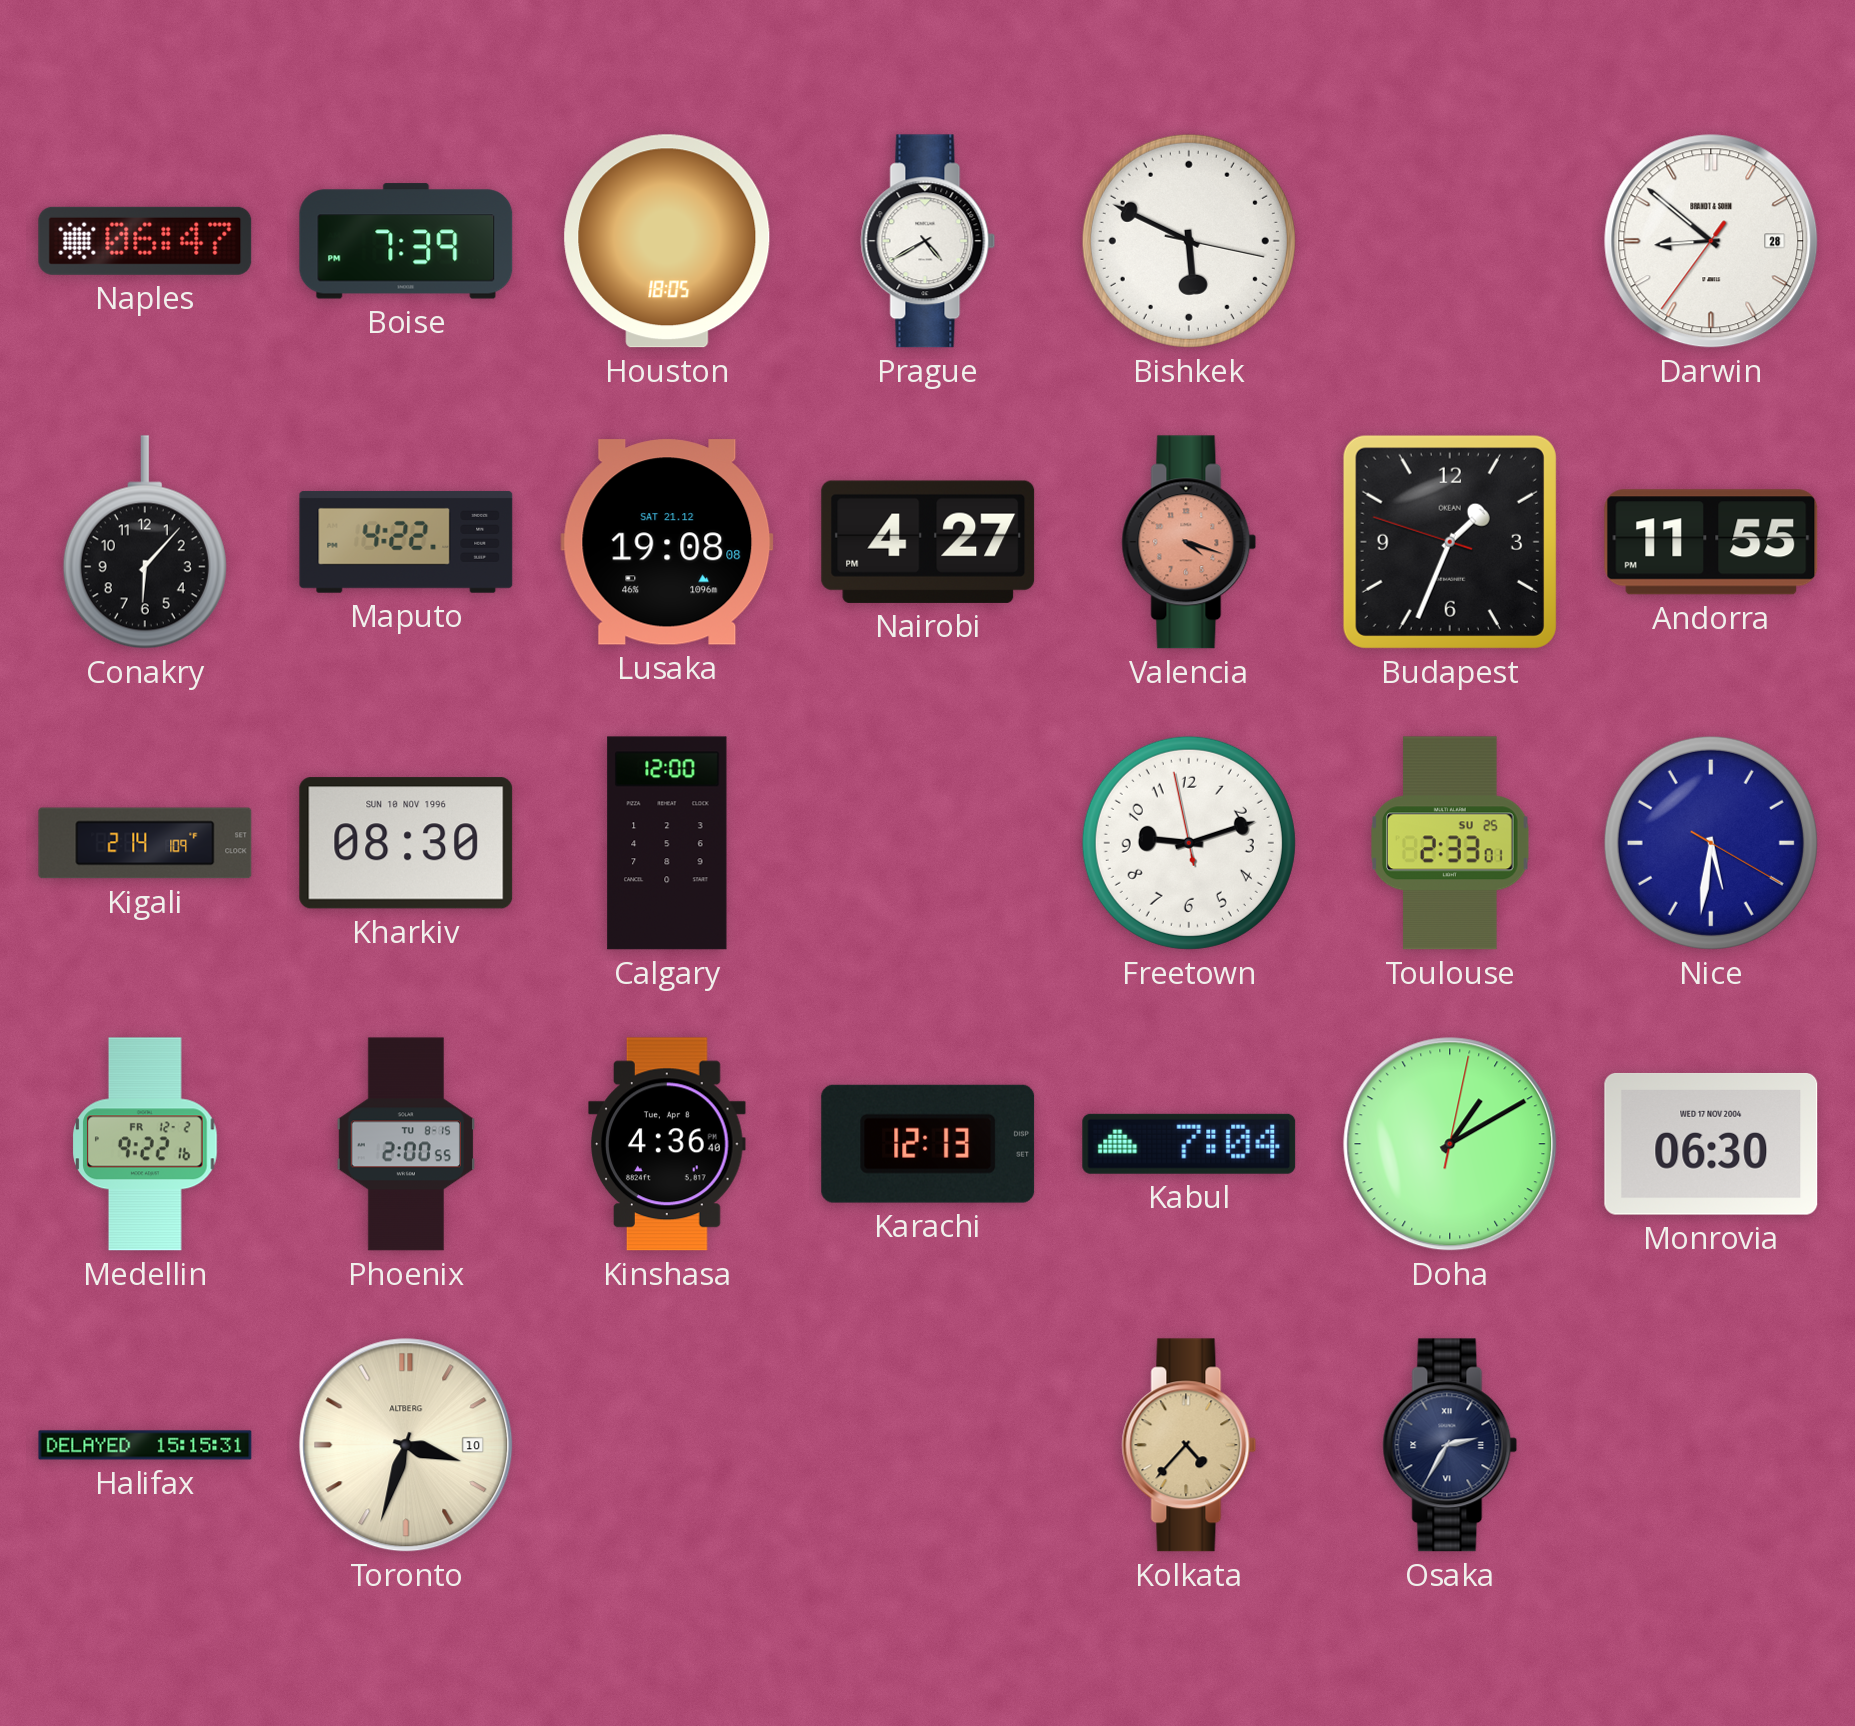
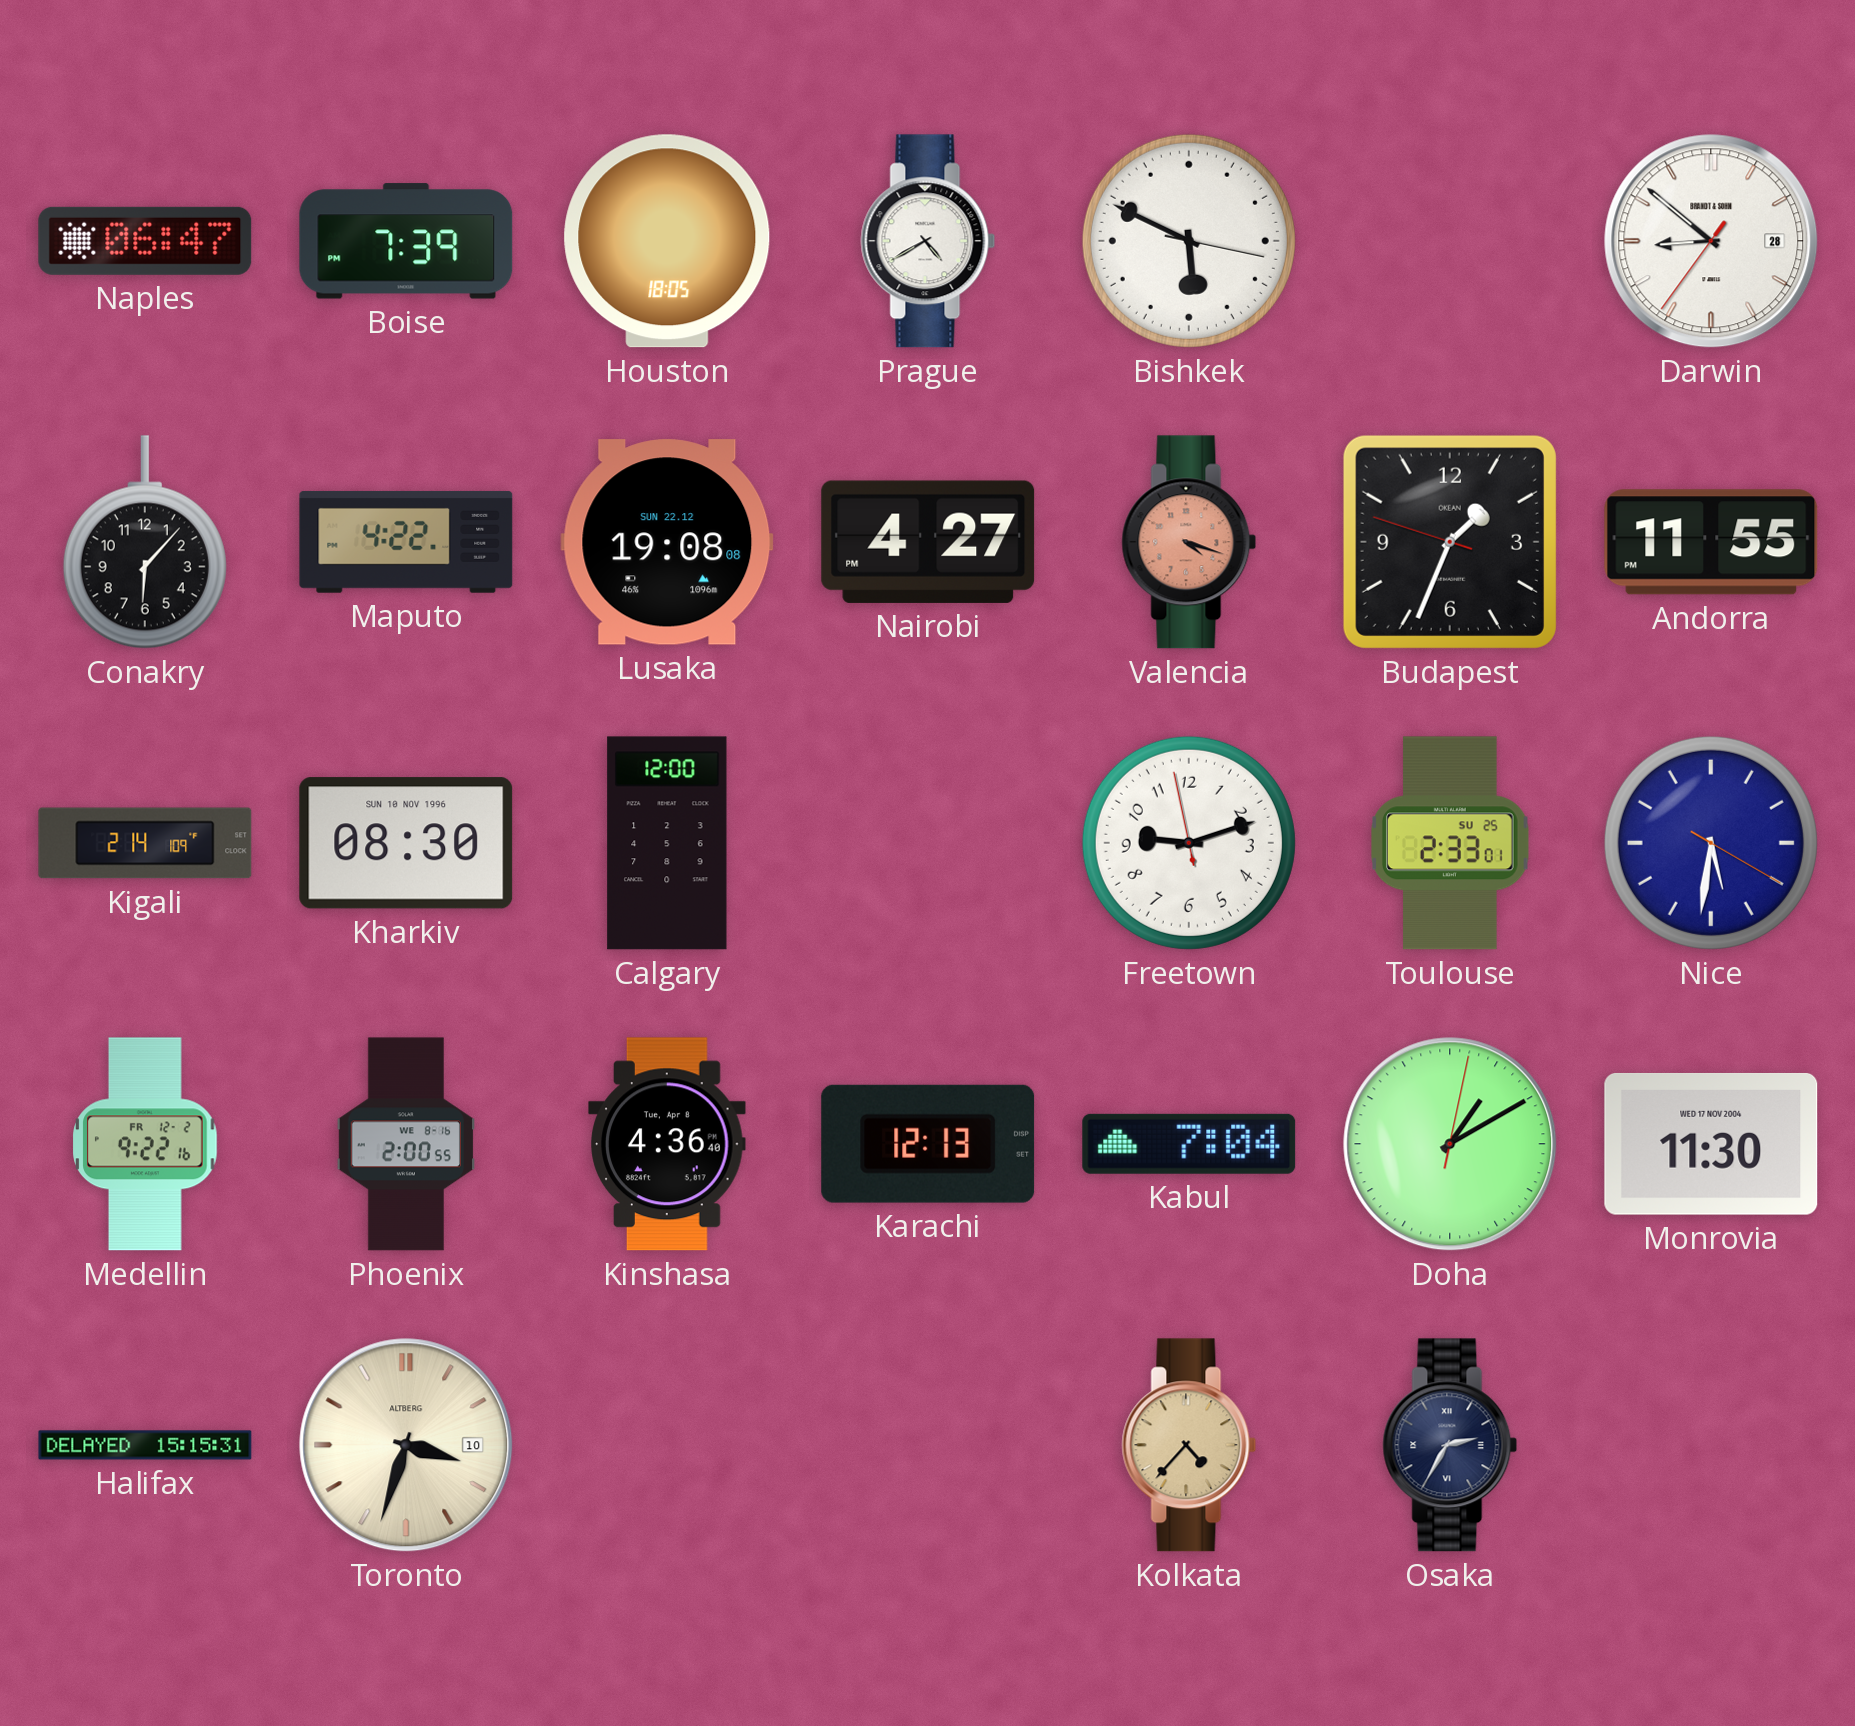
Lusaka date: SAT 21.12 -> SUN 22.12
Phoenix date: TU 8-15 -> WE 8-16
Monrovia: 06:30 -> 11:30
